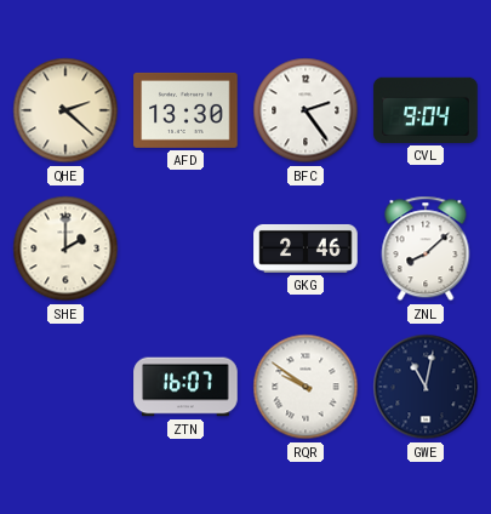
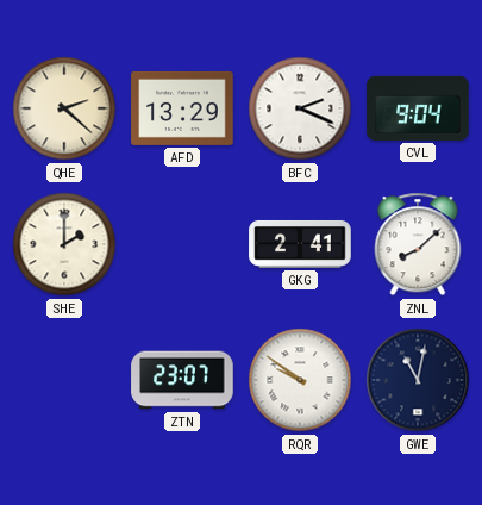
AFD: 13:30 -> 13:29
BFC: 2:24 -> 2:19
GKG: 2:46 -> 2:41
ZTN: 16:07 -> 23:07
